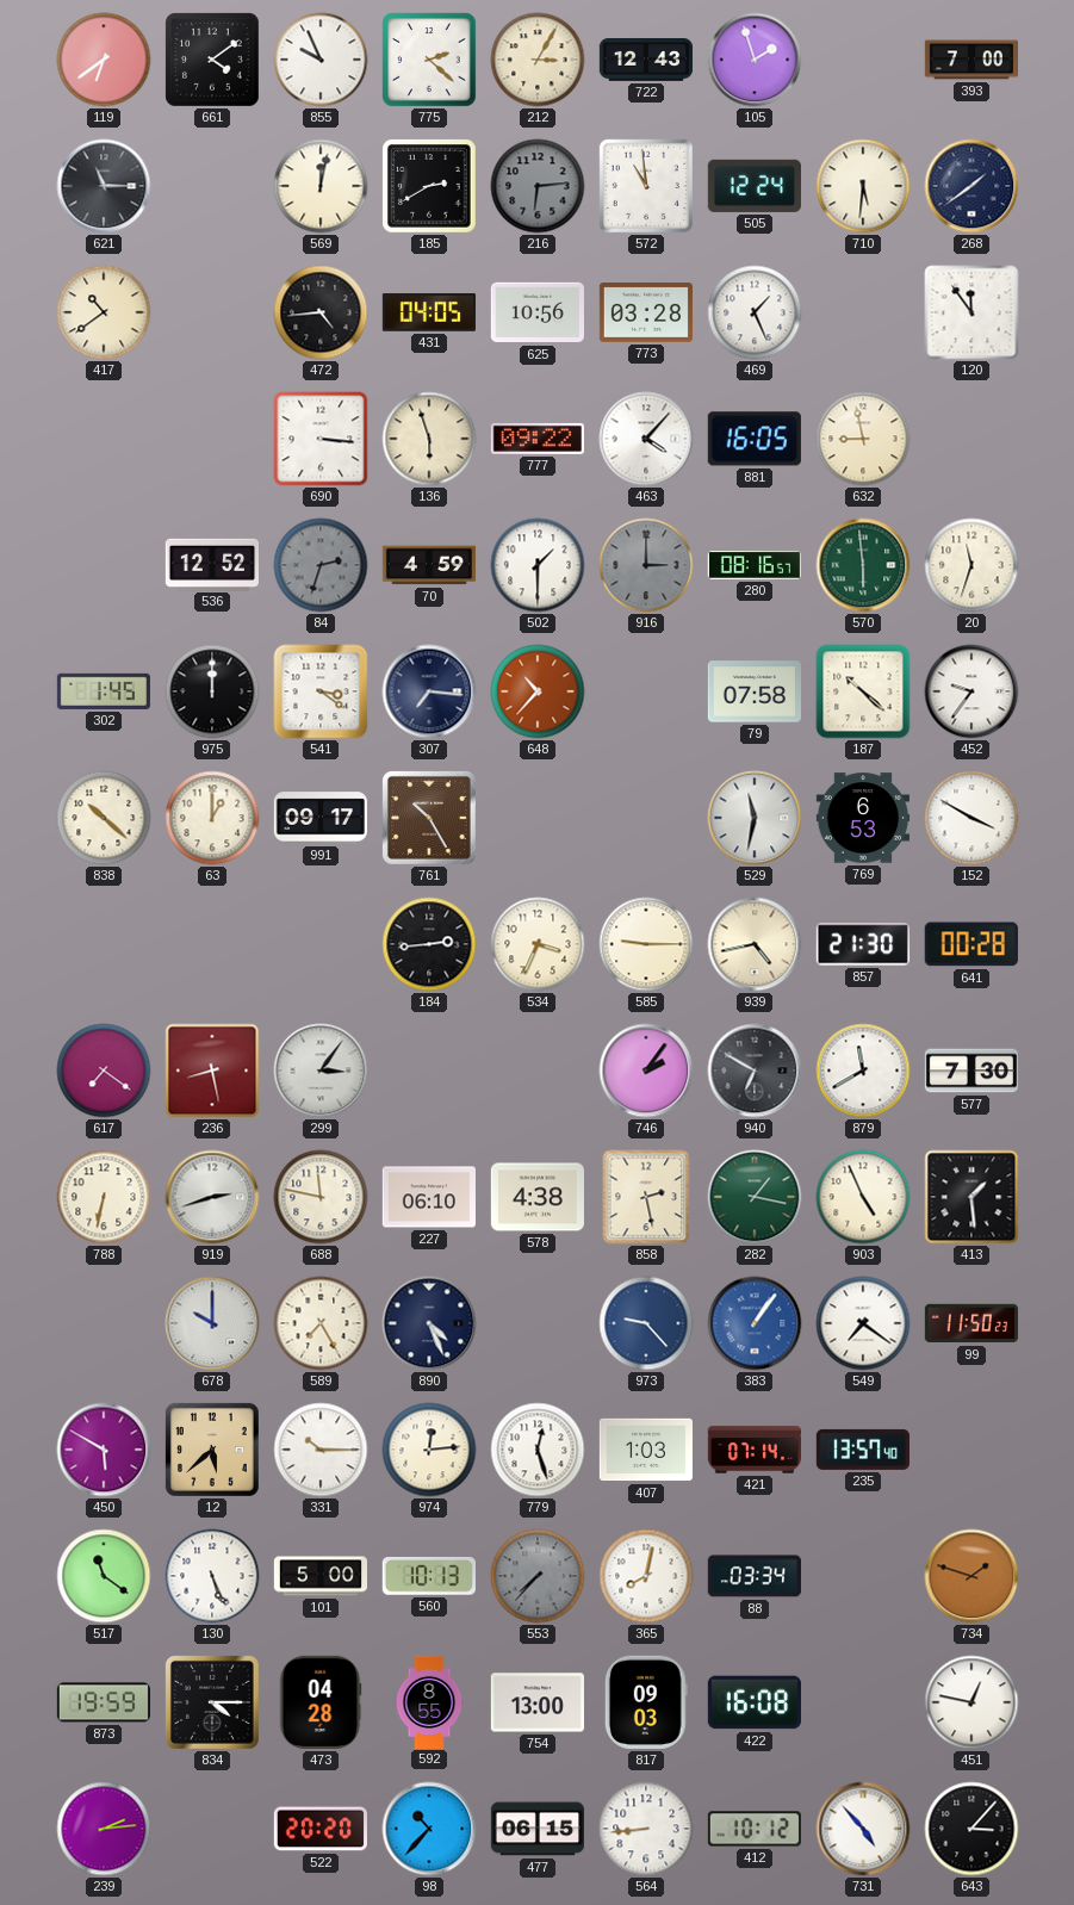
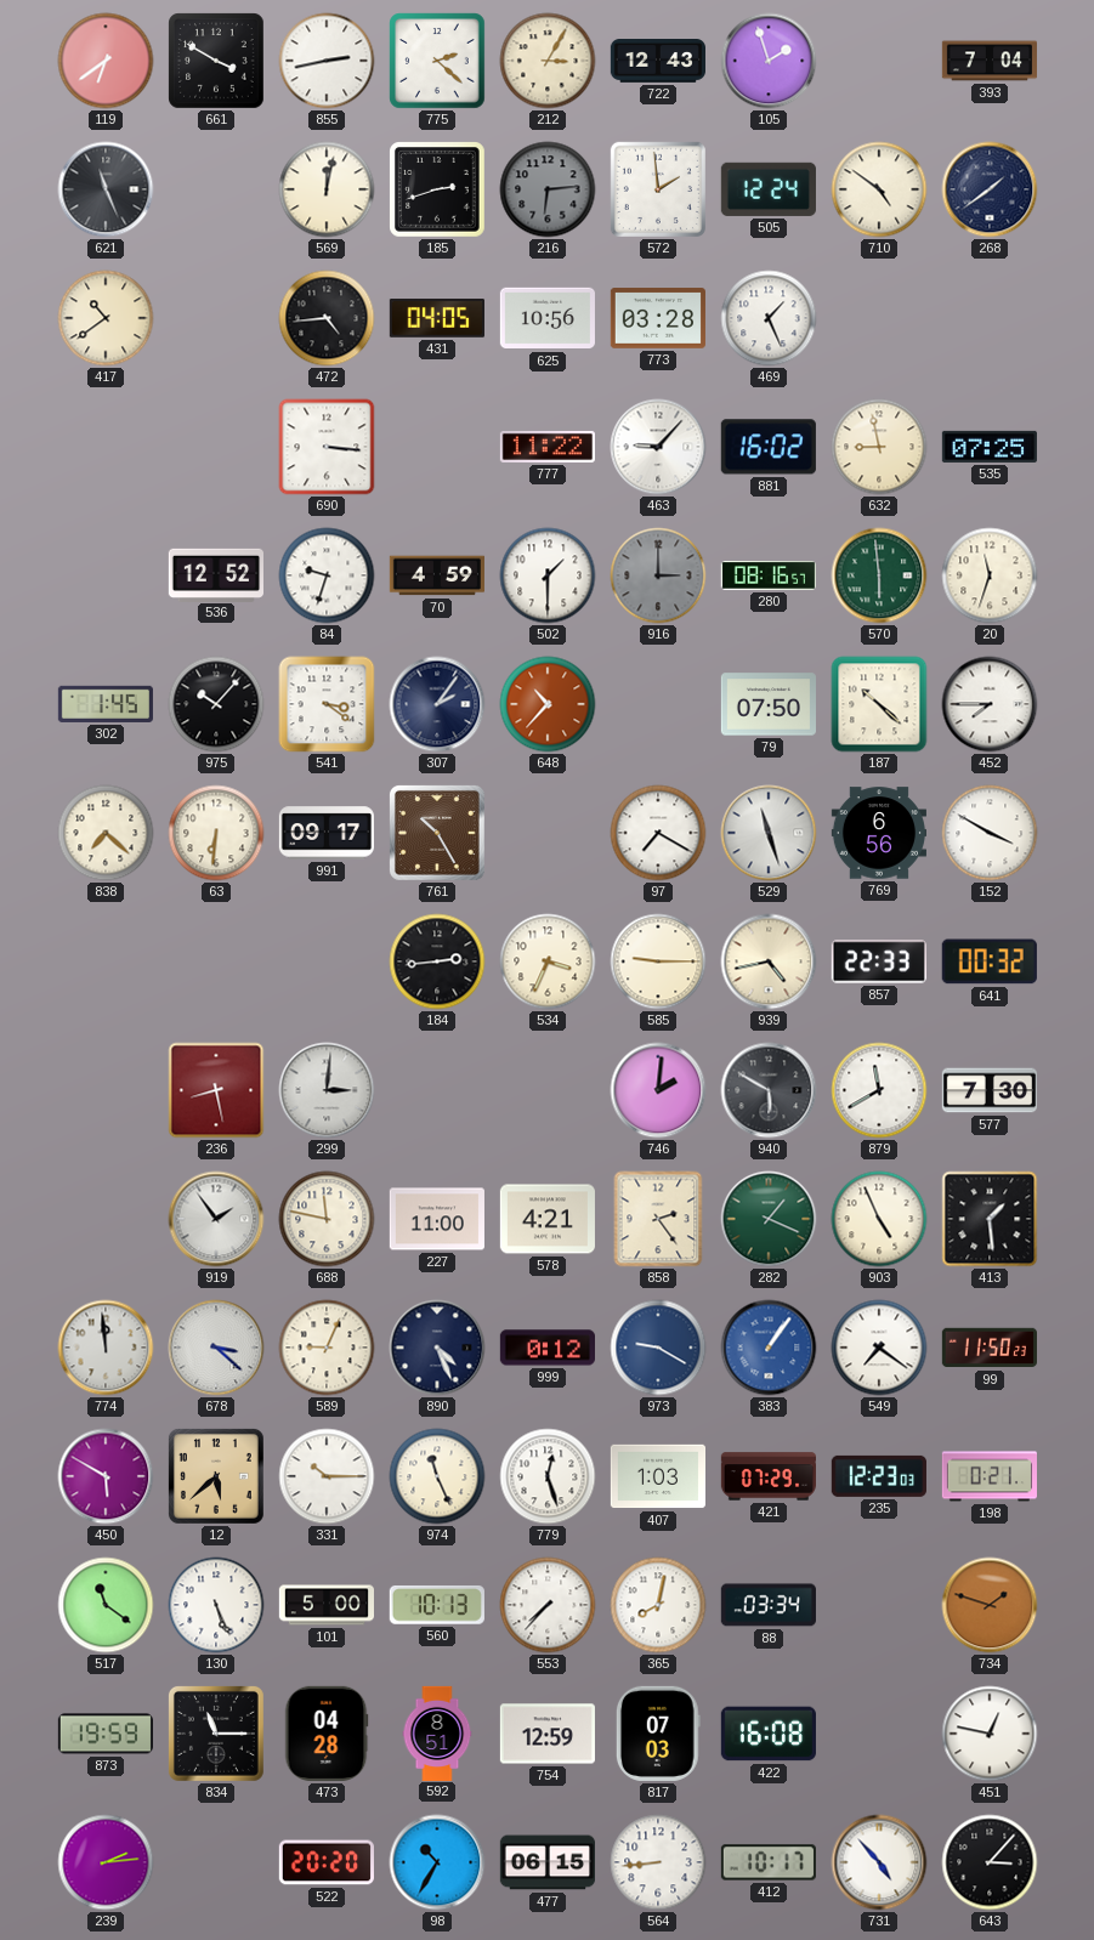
661: 4:09 -> 3:50
855: 9:56 -> 2:43
393: 7:00 -> 7:04
621: 11:15 -> 11:26
185: 2:40 -> 2:42
572: 10:59 -> 1:59
710: 5:31 -> 4:51
120: 11:54 -> none
136: 5:57 -> none
777: 09:22 -> 11:22
463: 4:07 -> 9:07
881: 16:05 -> 16:02
535: none -> 07:25
84: 2:33 -> 9:33
84 dial: grey -> white
975: 12:00 -> 10:07
307: 7:16 -> 2:06
79: 07:58 -> 07:50
452: 9:36 -> 7:45
838: 10:22 -> 7:22
63: 1:00 -> 6:31
97: none -> 7:20
529: 11:32 -> 11:27
769: 6:53 -> 6:56
857: 21:30 -> 22:33
641: 00:28 -> 00:32
617: 7:21 -> none
299: 3:06 -> 3:01
746: 2:06 -> 2:01
940: 6:50 -> 5:50
788: 6:32 -> none
919: 2:42 -> 1:54
227: 06:10 -> 11:00
578: 4:38 -> 4:21
858: 2:28 -> 2:24
282: 1:17 -> 1:19
774: none -> 11:59
678: 10:00 -> 3:22
589: 7:25 -> 9:04
999: none -> 0:12
973: 9:23 -> 9:20
974: 12:14 -> 11:26
421: 07:14 -> 07:29
235: 13:57 -> 12:23
198: none -> 0:21
553 dial: grey -> white
834: 4:15 -> 11:15
592: 8:55 -> 8:51
754: 13:00 -> 12:59
817: 09:03 -> 07:03
98: 10:37 -> 10:35
412: 10:12 -> 10:17
